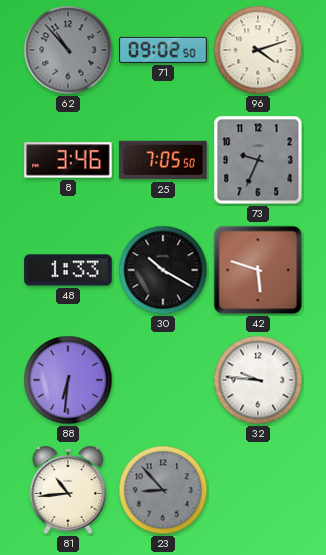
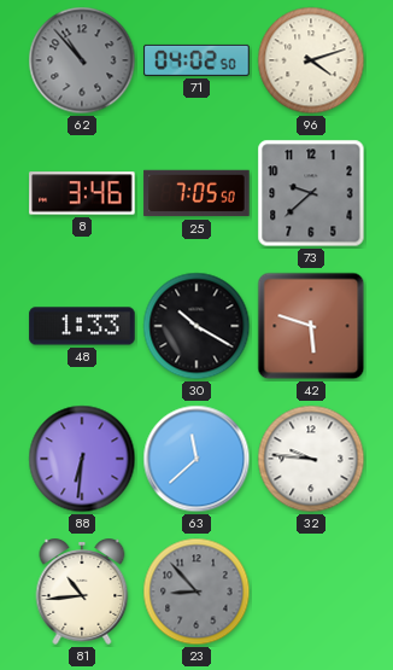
71: 09:02 -> 04:02
73: 9:34 -> 9:38
63: none -> 11:38
